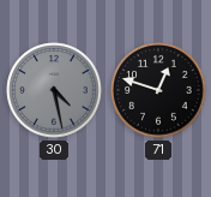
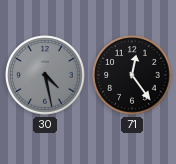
71: 12:48 -> 12:24
